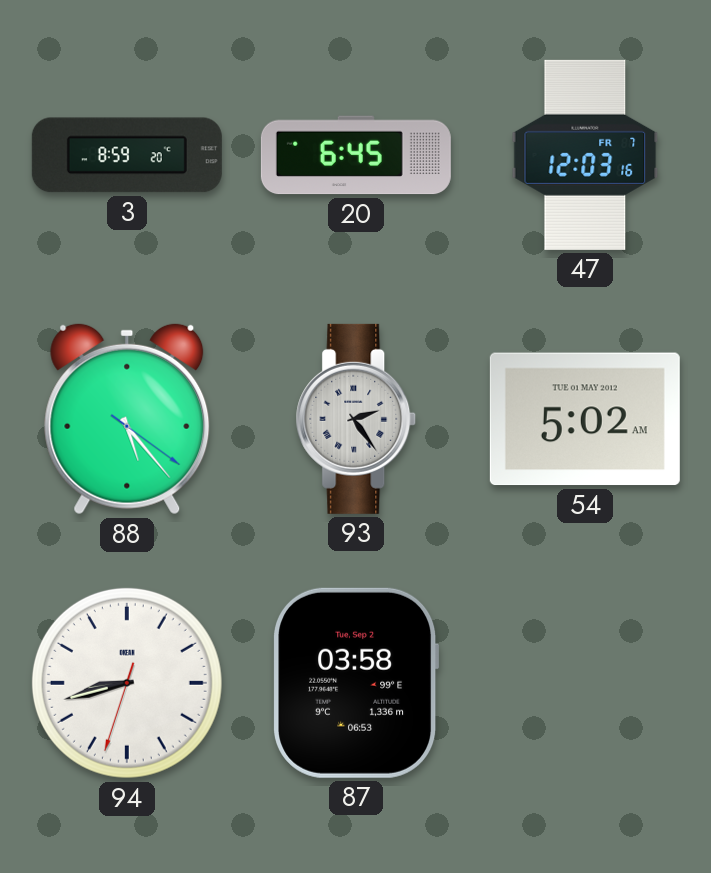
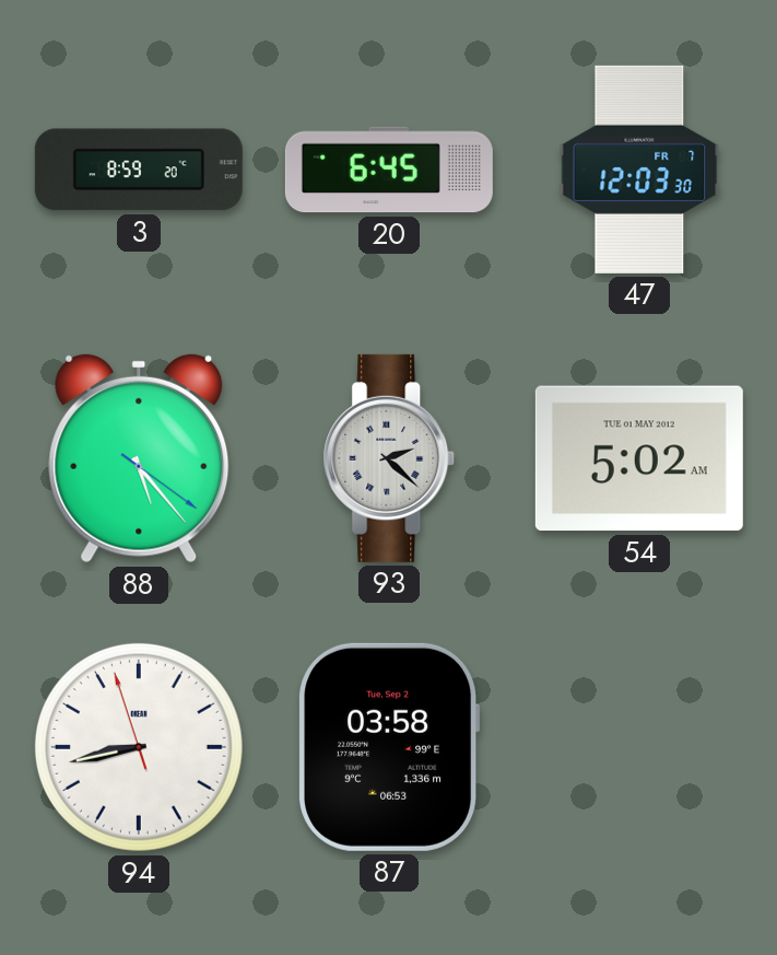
47: 12:03:16 -> 12:03:30
93: 2:24 -> 2:22
94: 8:42:33 -> 8:42:57
